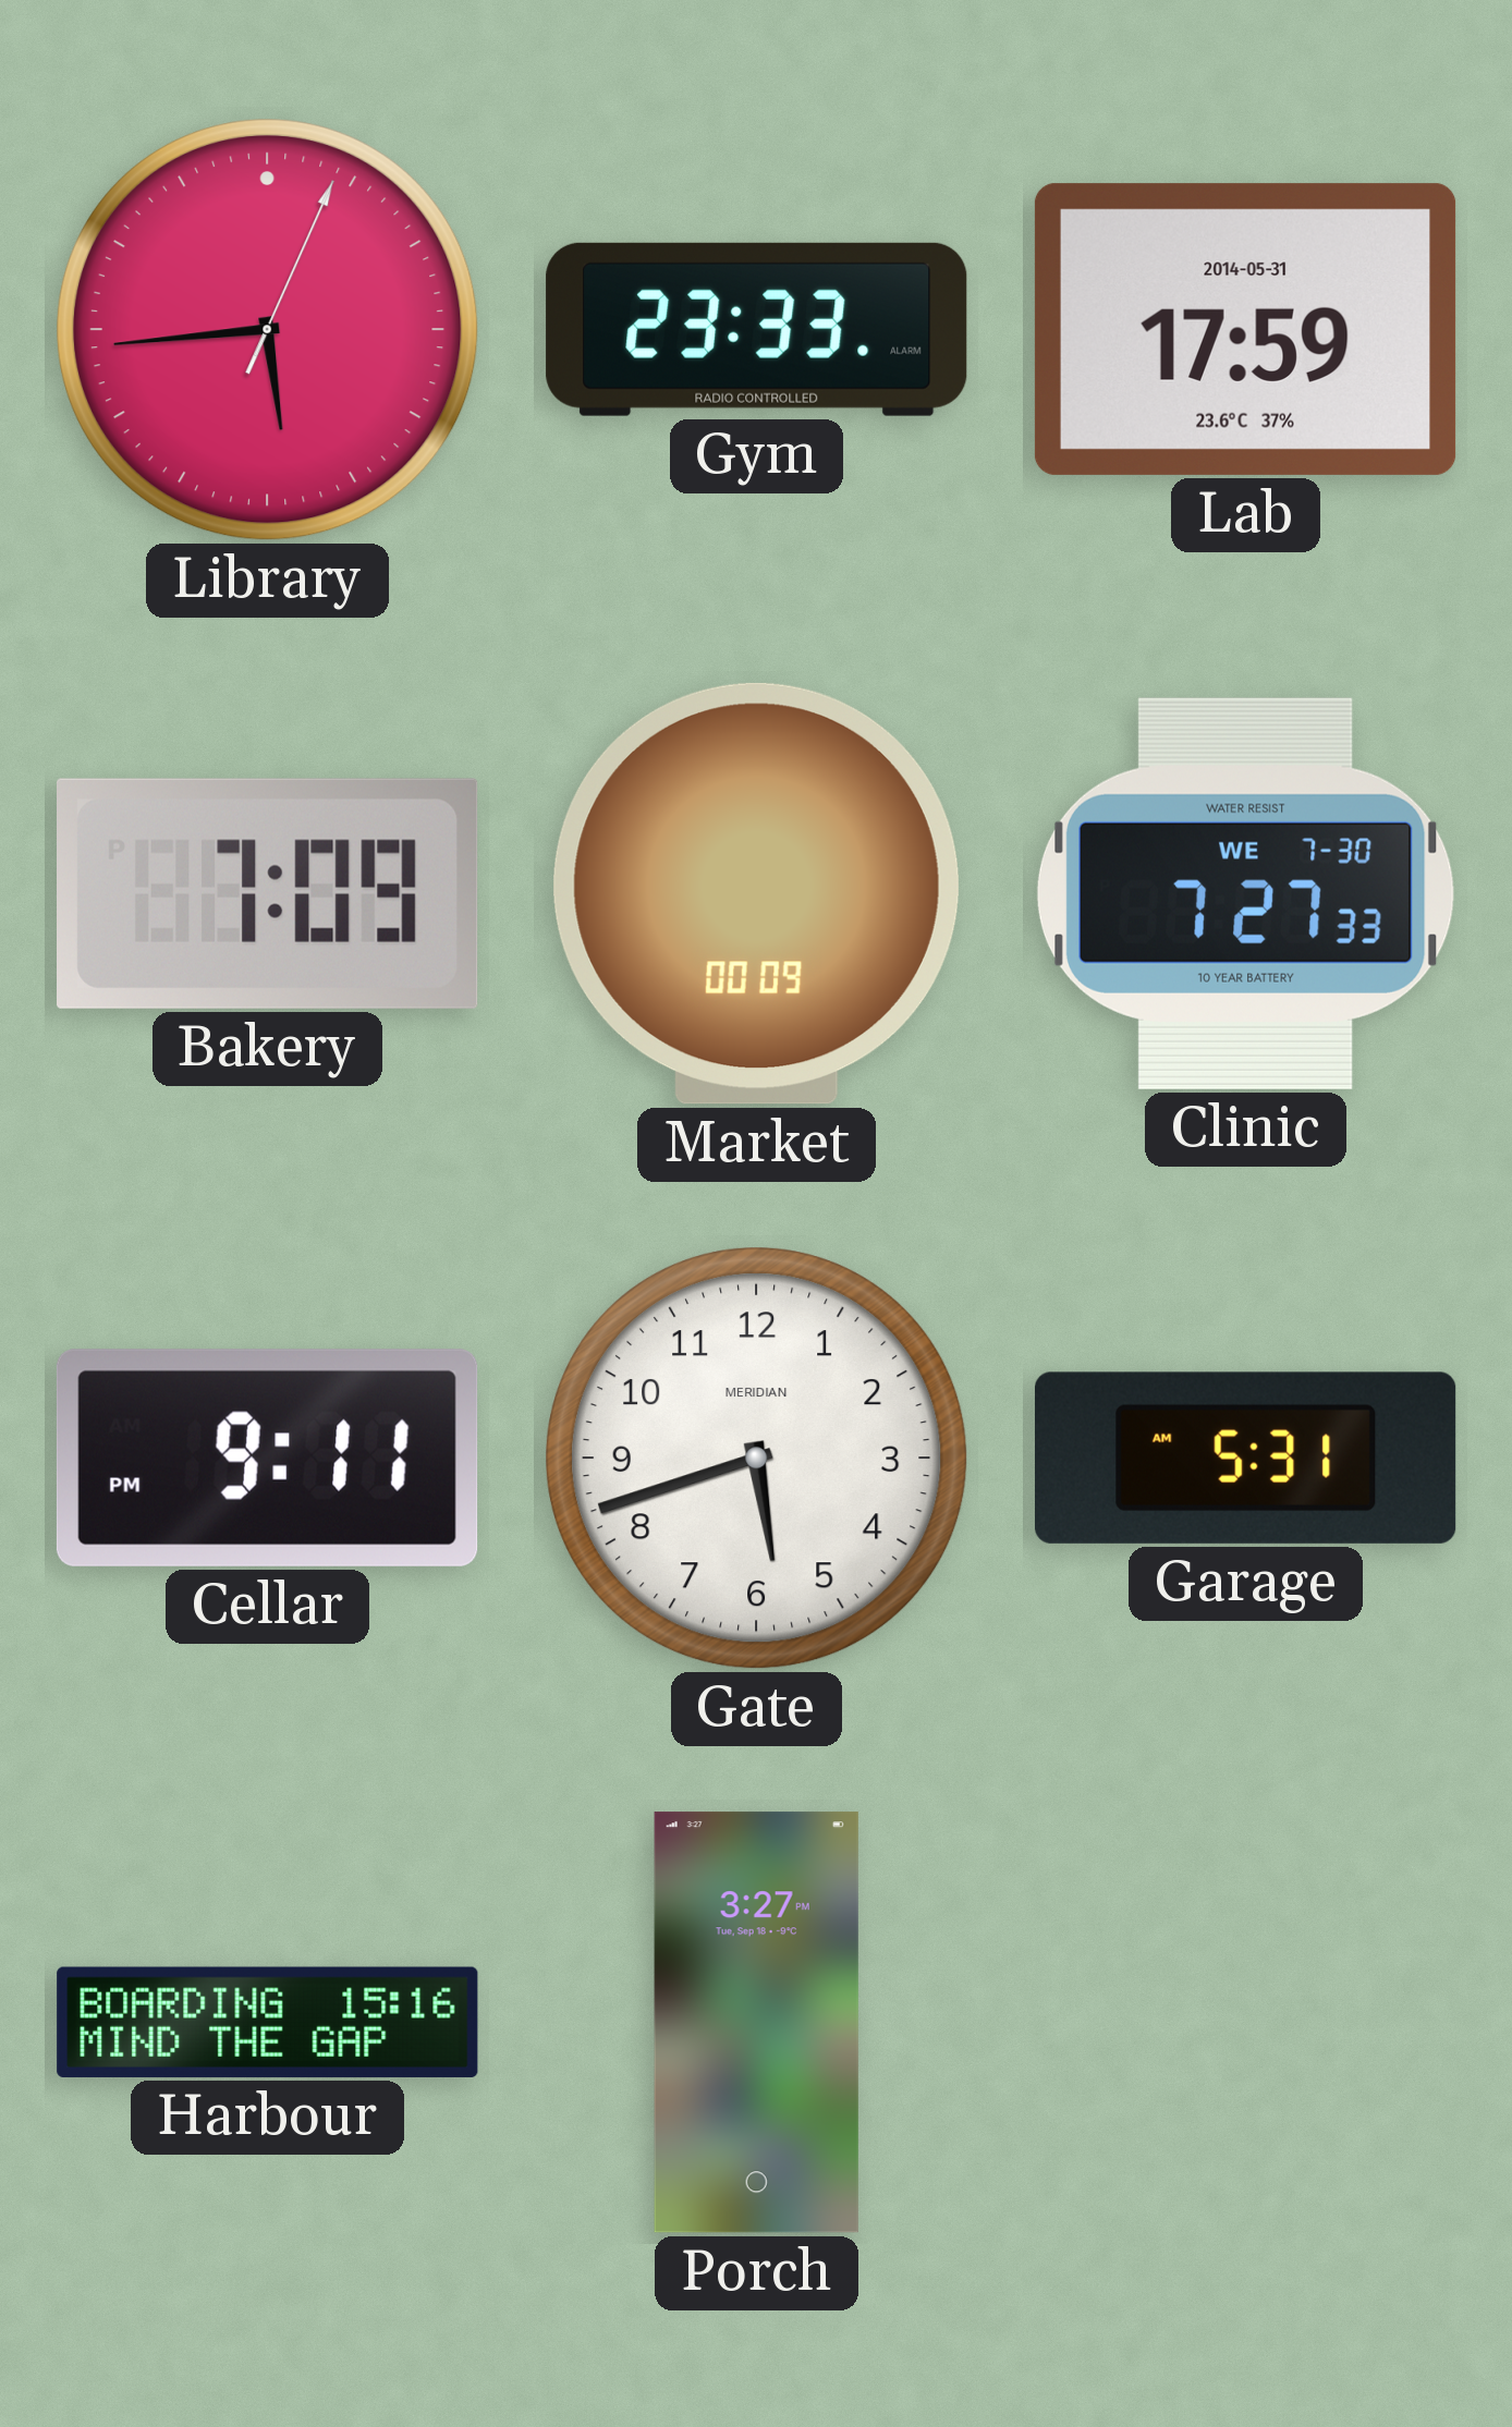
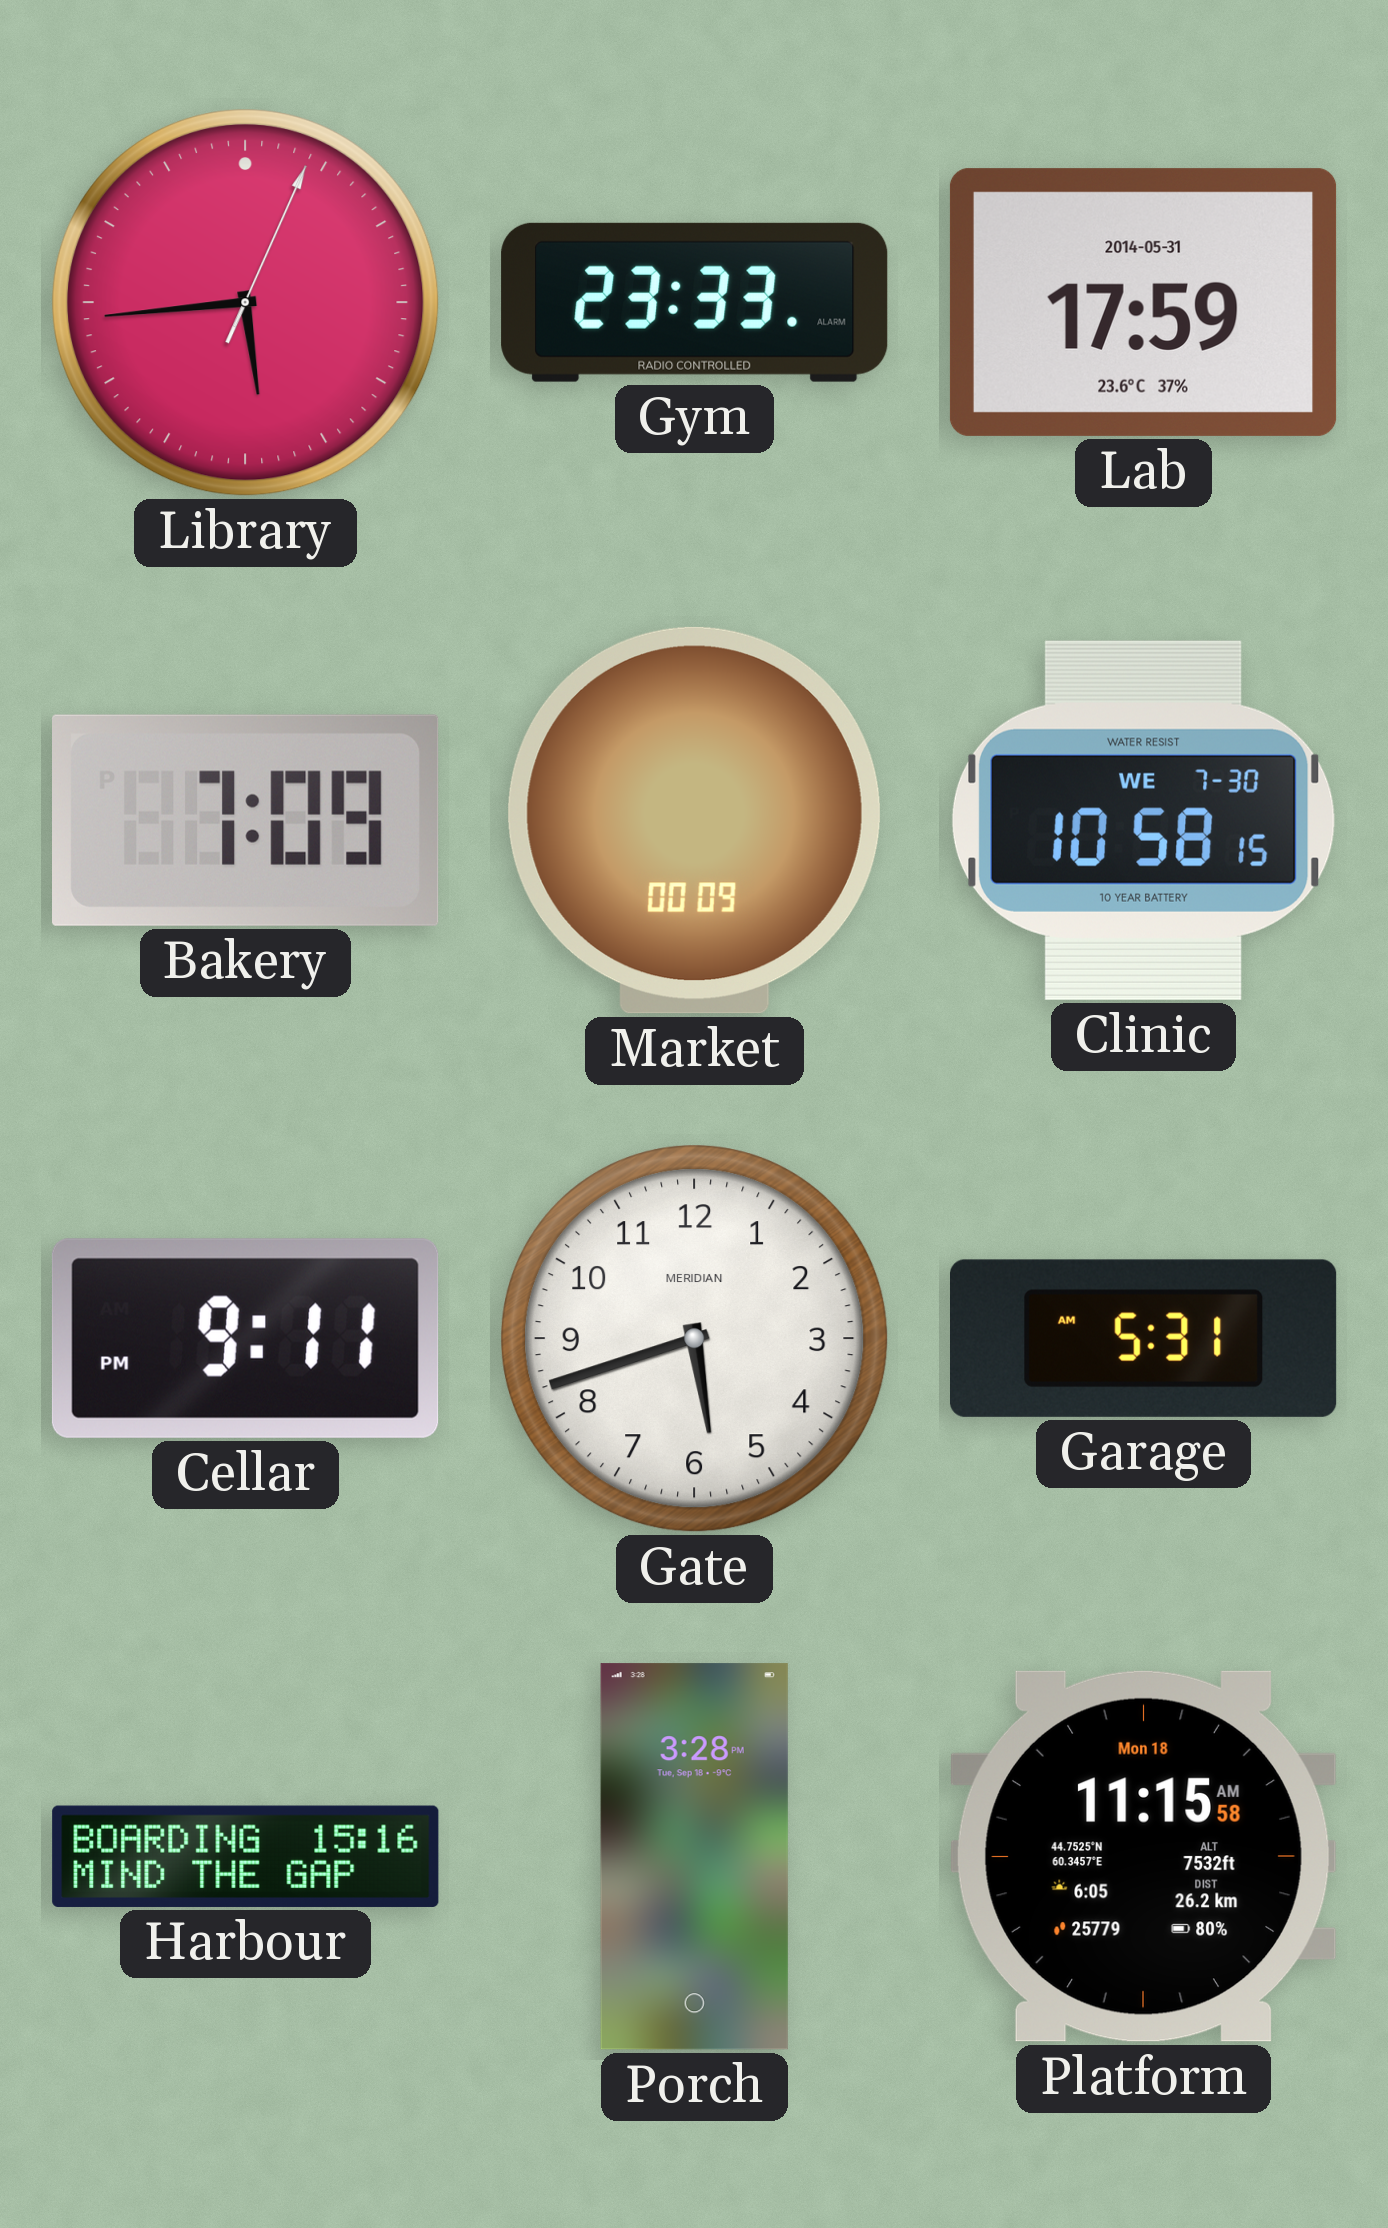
Clinic: 7:27 -> 10:58
Porch: 3:27 -> 3:28
Platform: none -> 11:15
